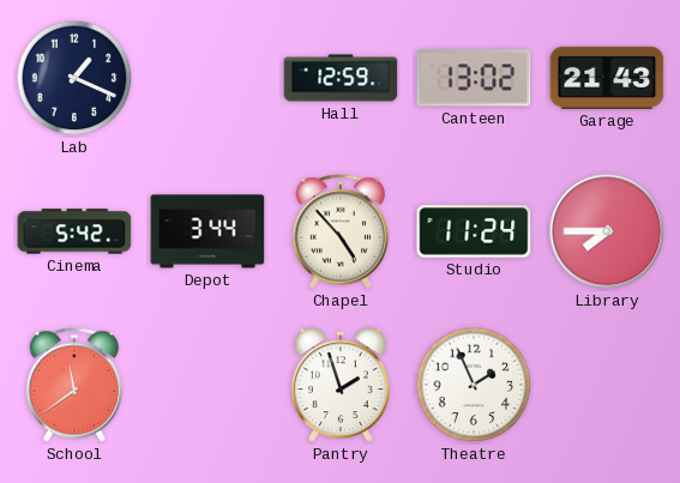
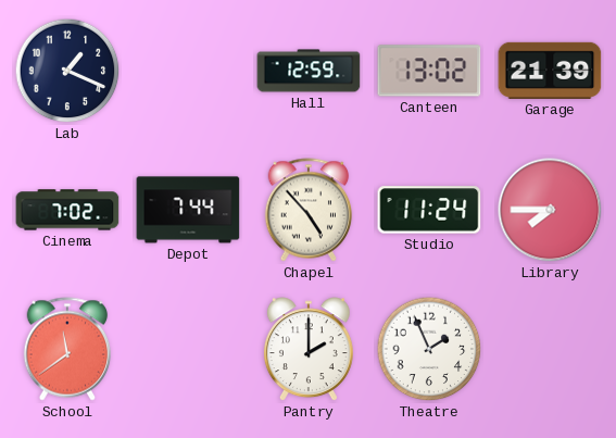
Garage: 21:43 -> 21:39
Cinema: 5:42 -> 7:02
Depot: 3:44 -> 7:44
Pantry: 1:57 -> 2:00
